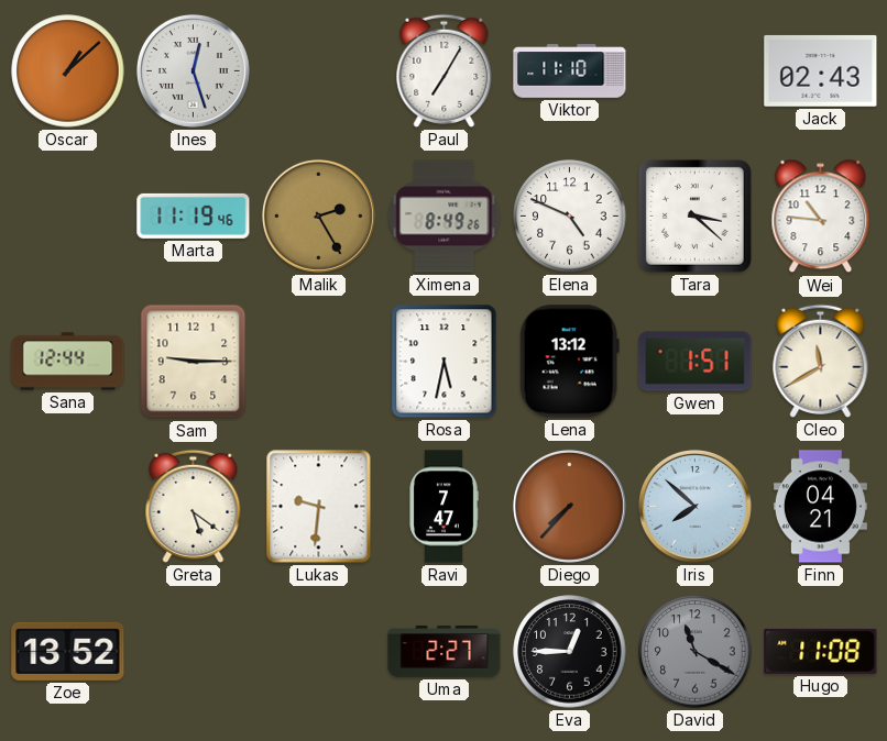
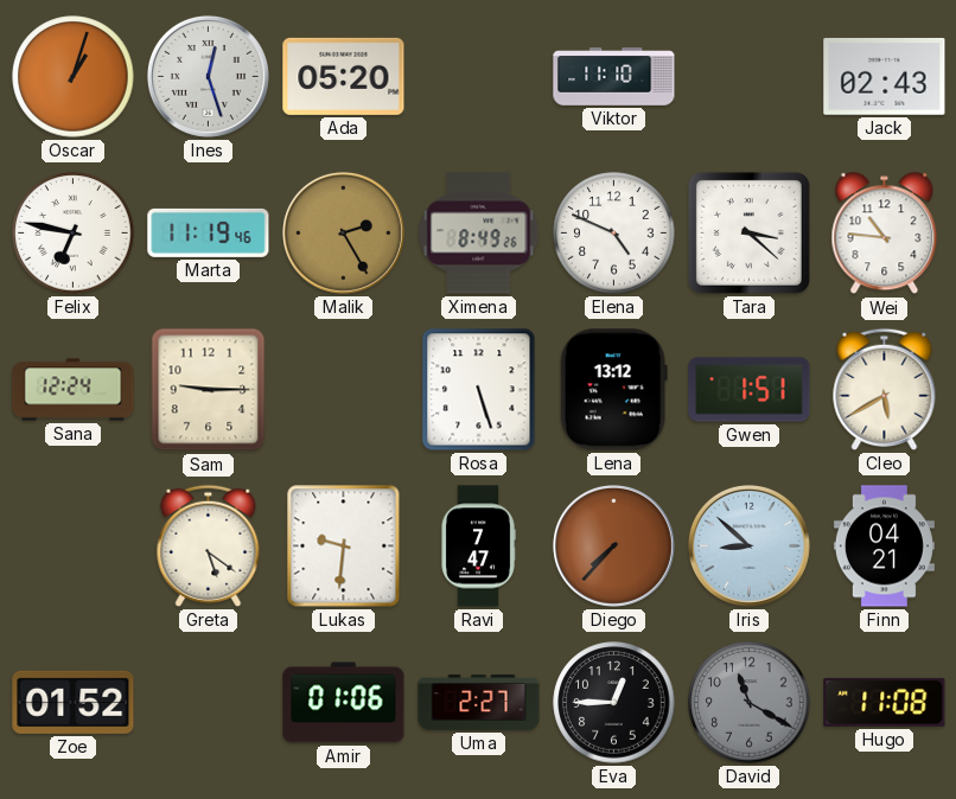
Oscar: 1:08 -> 1:03
Ada: none -> 05:20
Paul: 7:05 -> none
Felix: none -> 6:47
Sana: 12:44 -> 12:24
Rosa: 5:32 -> 5:27
Cleo: 11:40 -> 5:40
Iris: 7:52 -> 8:52
Zoe: 13:52 -> 01:52
Amir: none -> 01:06
